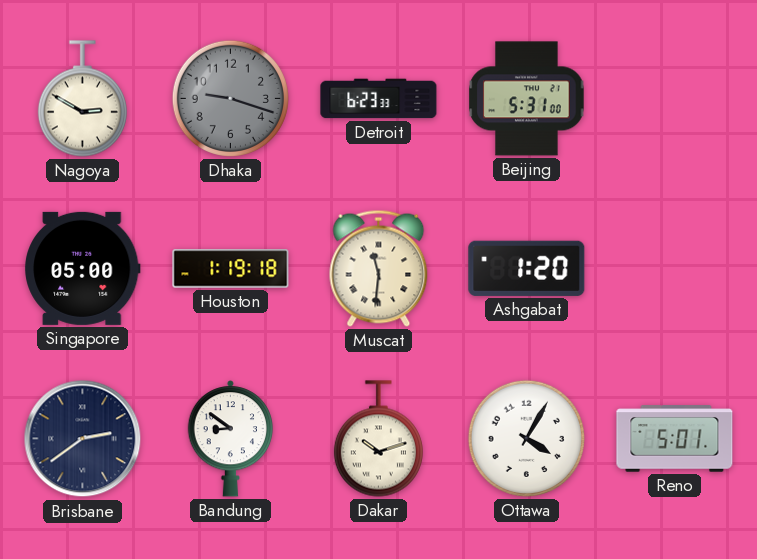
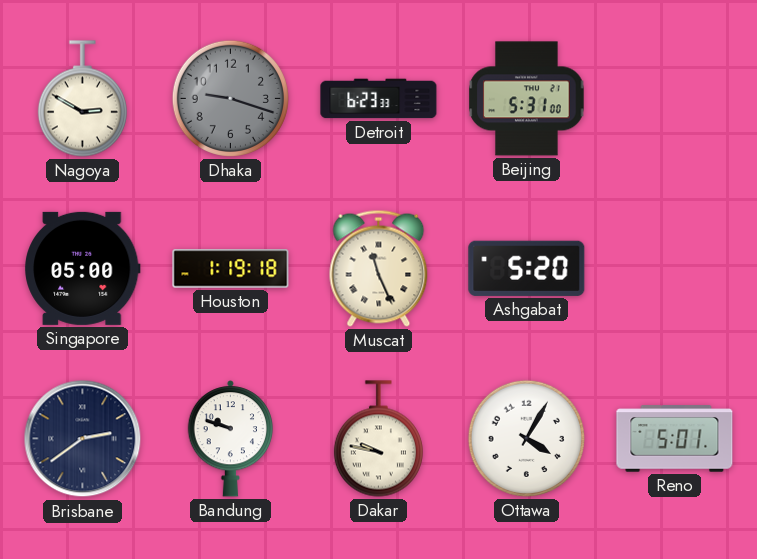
Muscat: 11:31 -> 11:26
Ashgabat: 1:20 -> 5:20
Bandung: 8:51 -> 9:48
Dakar: 10:12 -> 9:47
